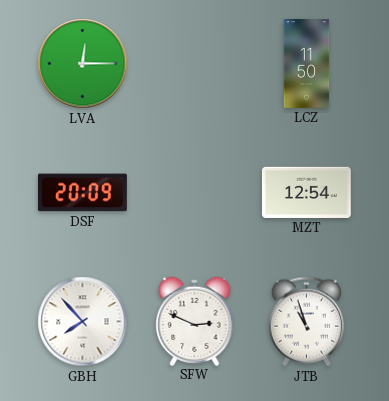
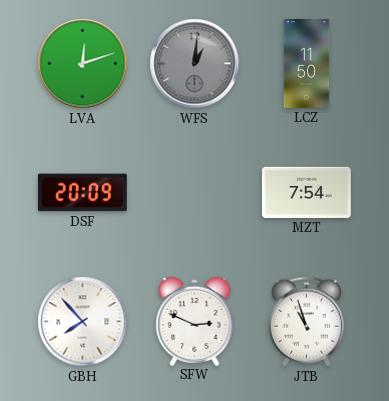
LVA: 12:15 -> 12:12
WFS: none -> 1:01
MZT: 12:54 -> 7:54
